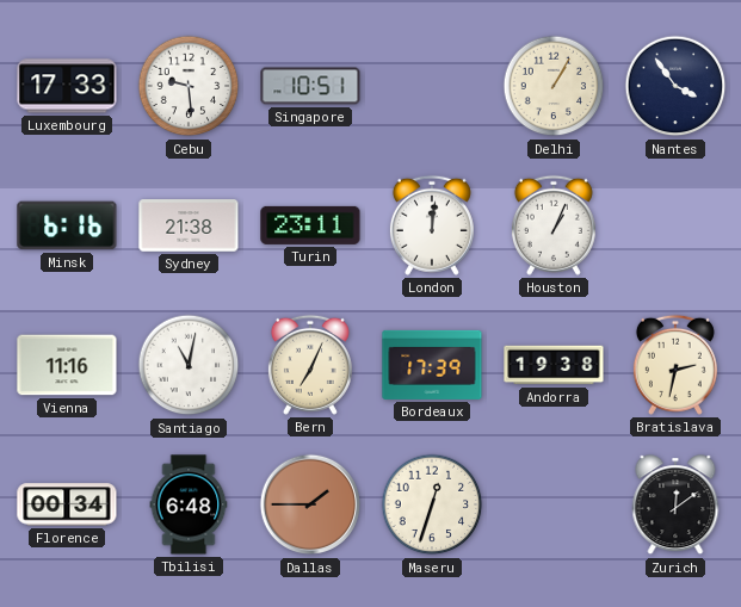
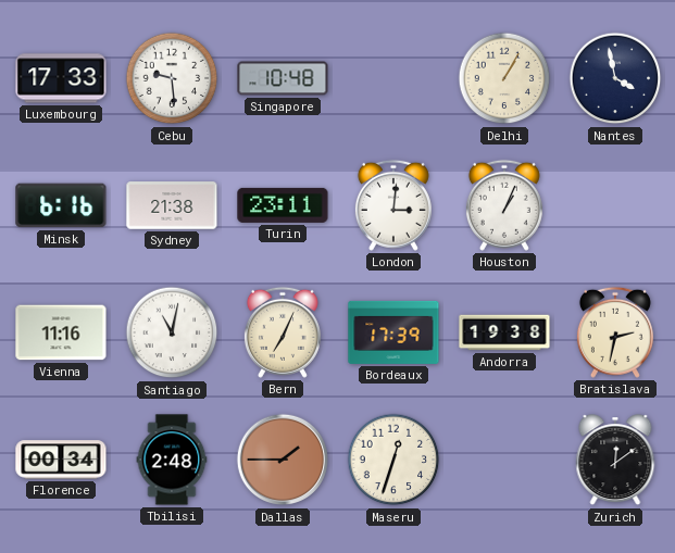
Singapore: 10:51 -> 10:48
Nantes: 3:54 -> 3:58
London: 12:01 -> 3:01
Tbilisi: 6:48 -> 2:48
